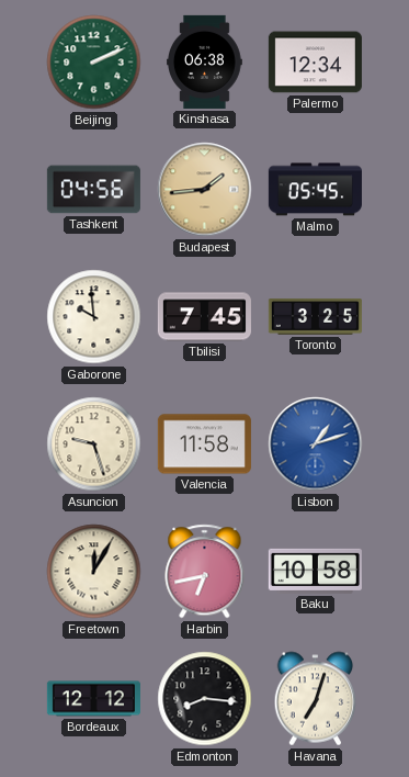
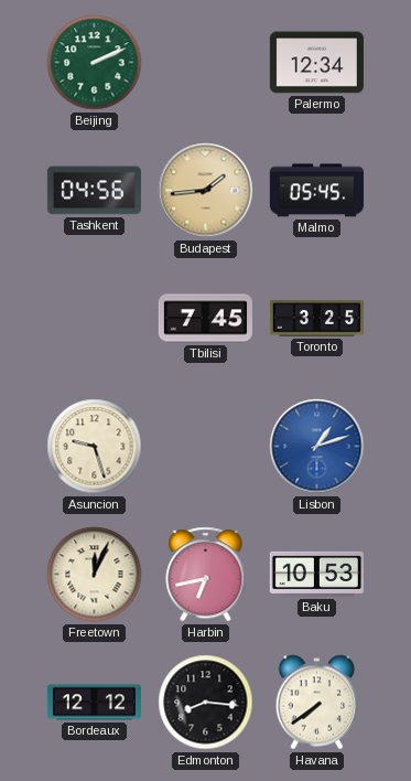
Kinshasa: 06:38 -> none
Gaborone: 9:59 -> none
Valencia: 11:58 -> none
Freetown: 12:05 -> 12:04
Baku: 10:58 -> 10:53
Havana: 7:03 -> 7:39
